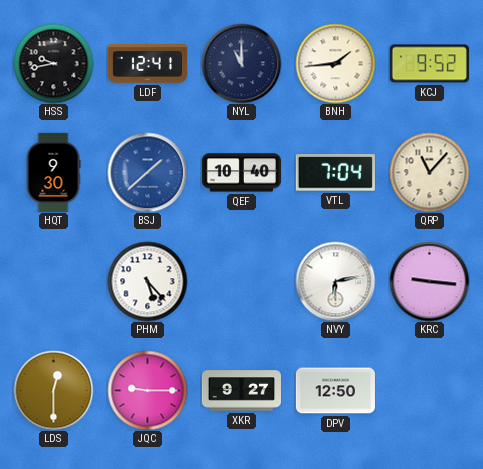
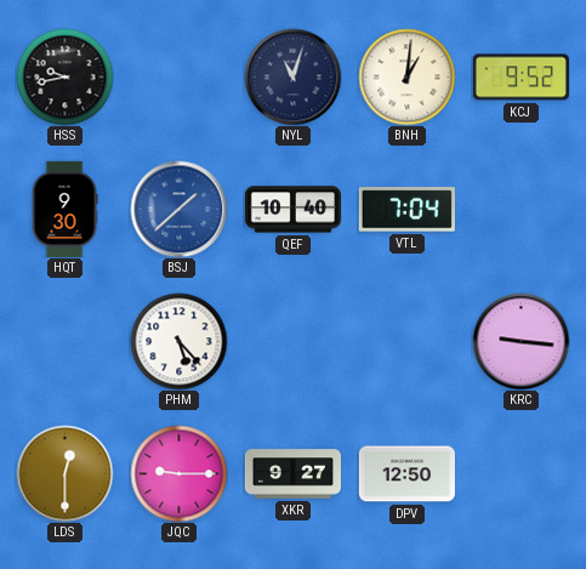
LDF: 12:41 -> none
NYL: 11:00 -> 11:03
BNH: 1:44 -> 1:01
QRP: 11:07 -> none
NVY: 6:13 -> none
